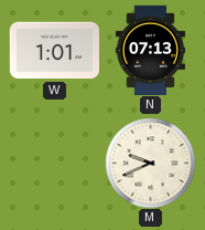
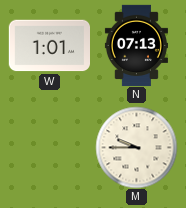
M: 9:41 -> 9:45
